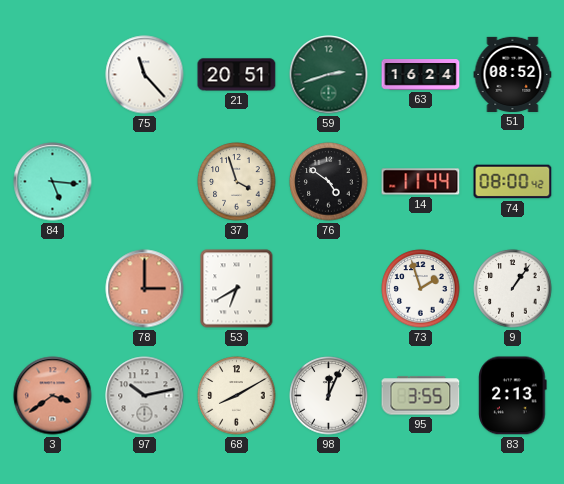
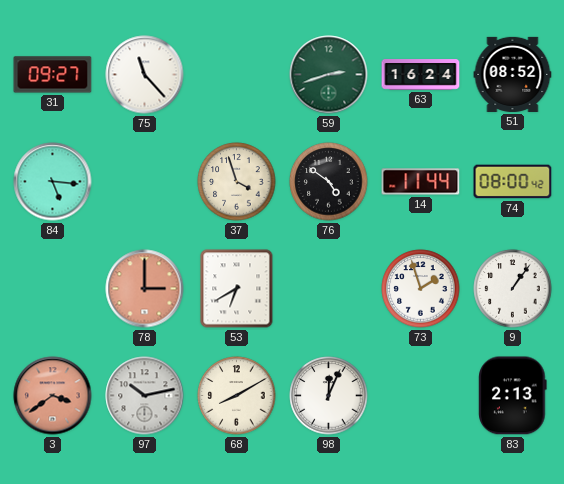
31: none -> 09:27
21: 20:51 -> none
95: 3:55 -> none
